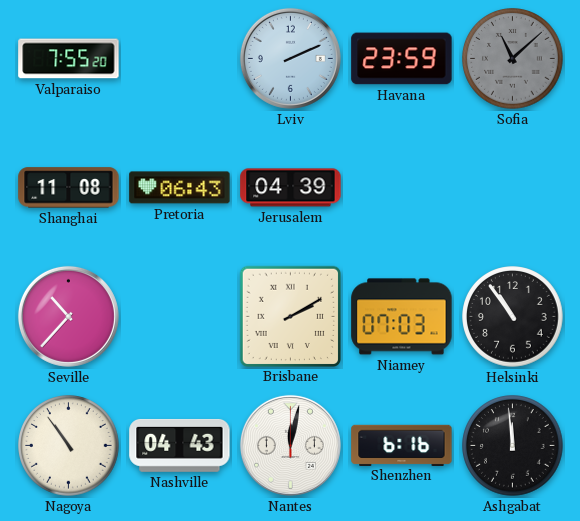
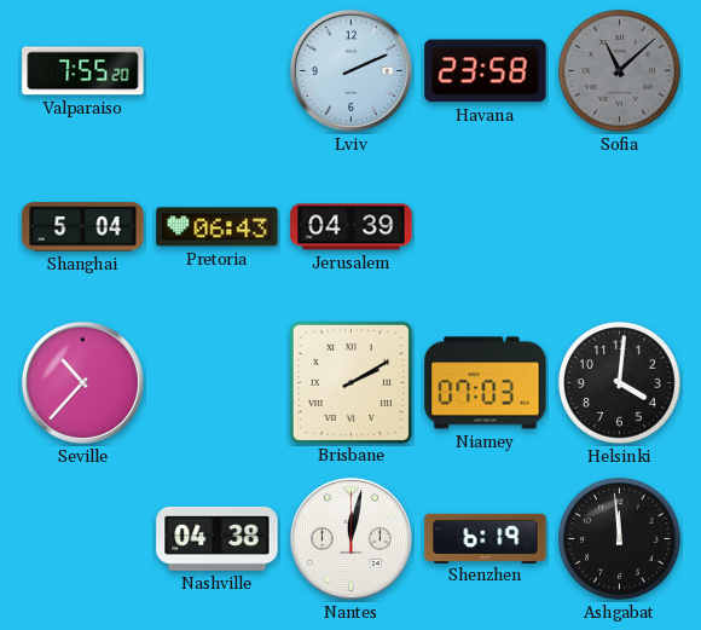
Havana: 23:59 -> 23:58
Shanghai: 11:08 -> 5:04
Helsinki: 10:54 -> 4:01
Nagoya: 10:54 -> none
Nashville: 04:43 -> 04:38
Shenzhen: 6:16 -> 6:19
